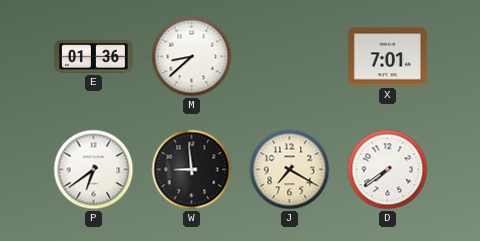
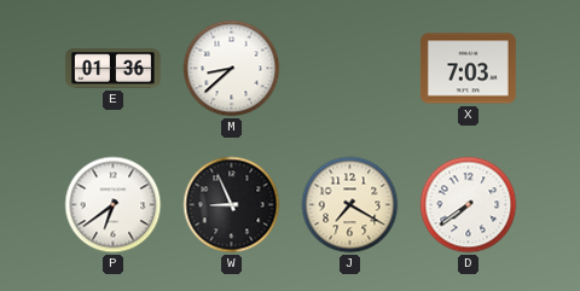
X: 7:01 -> 7:03
W: 8:59 -> 8:56
